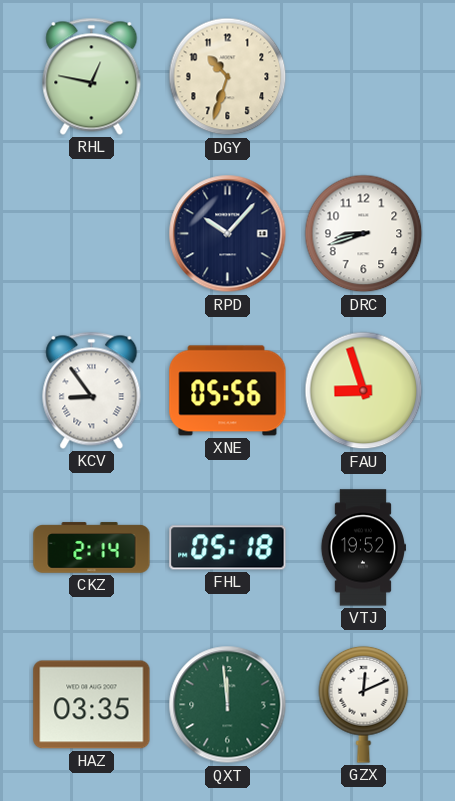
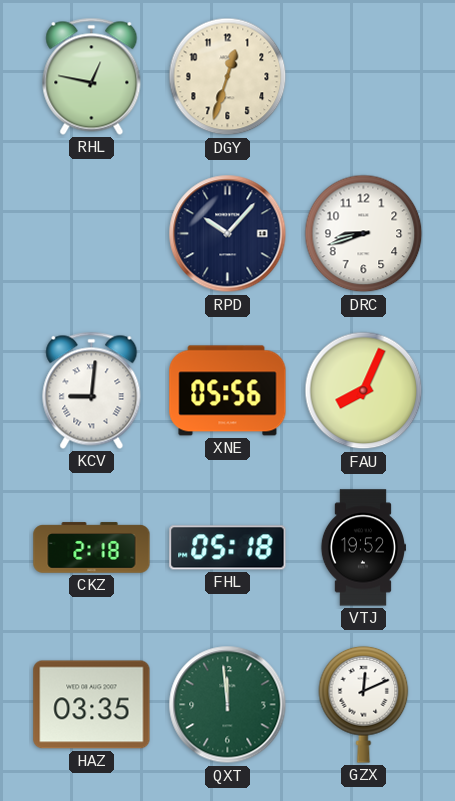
DGY: 10:33 -> 12:33
KCV: 8:54 -> 9:01
FAU: 8:57 -> 8:04
CKZ: 2:14 -> 2:18
